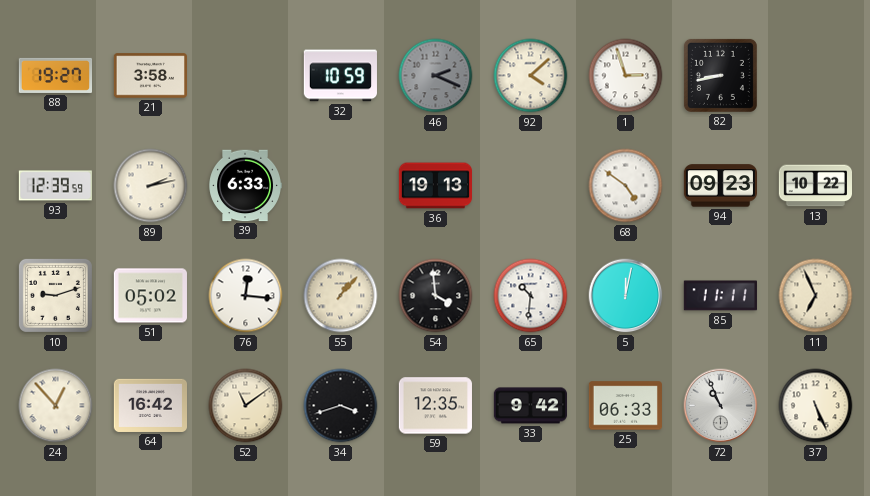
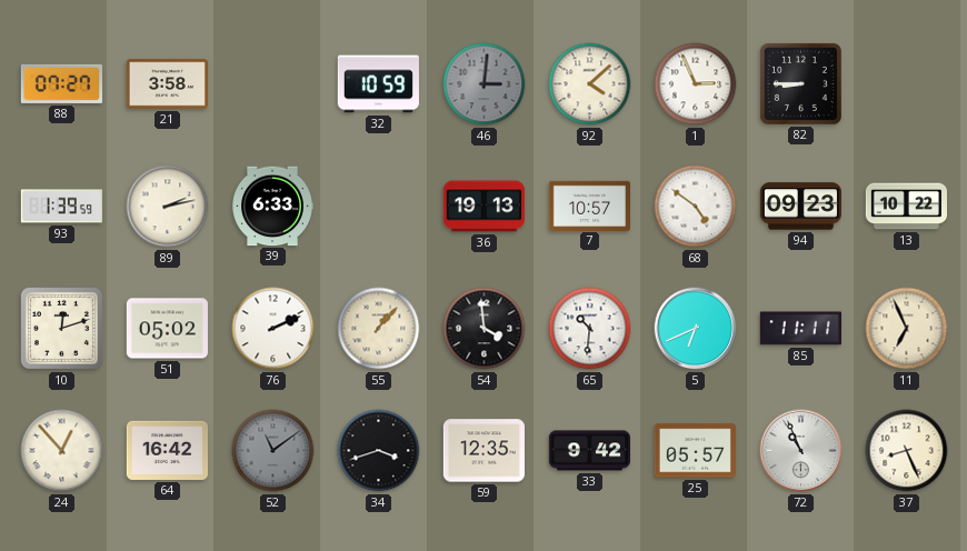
88: 19:27 -> 07:27
46: 2:19 -> 3:01
1: 2:57 -> 2:56
82: 8:43 -> 8:45
93: 12:39 -> 1:39
7: none -> 10:57
10: 9:12 -> 12:12
76: 12:16 -> 2:11
5: 12:02 -> 6:41
52 dial: cream -> grey
25: 06:33 -> 05:57
37: 5:26 -> 8:26
